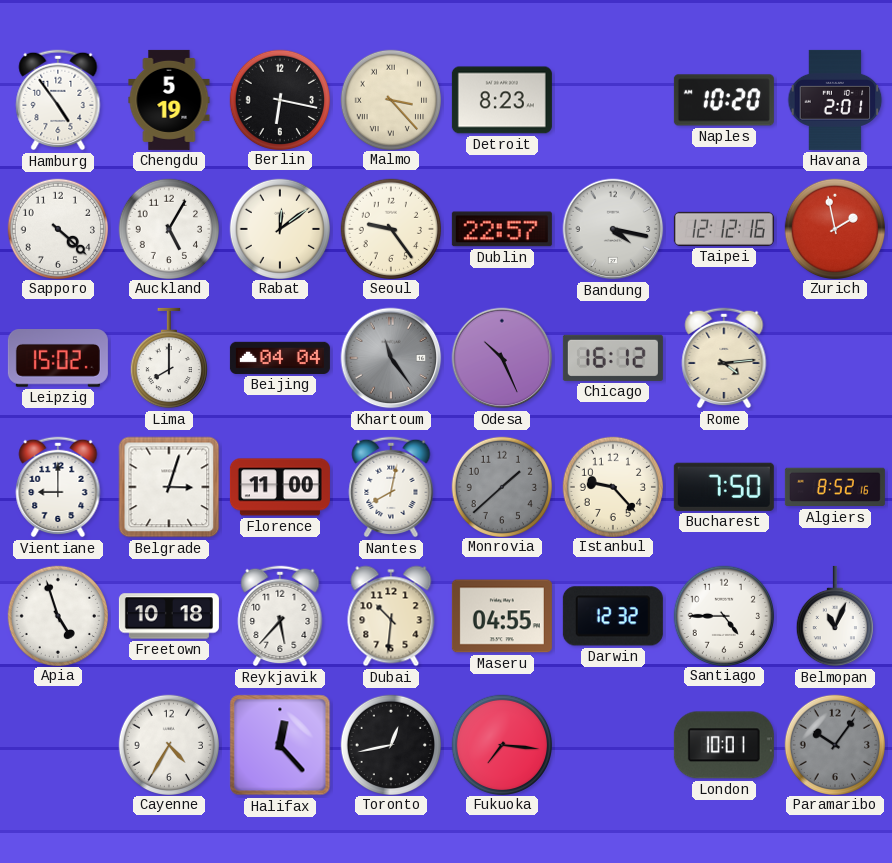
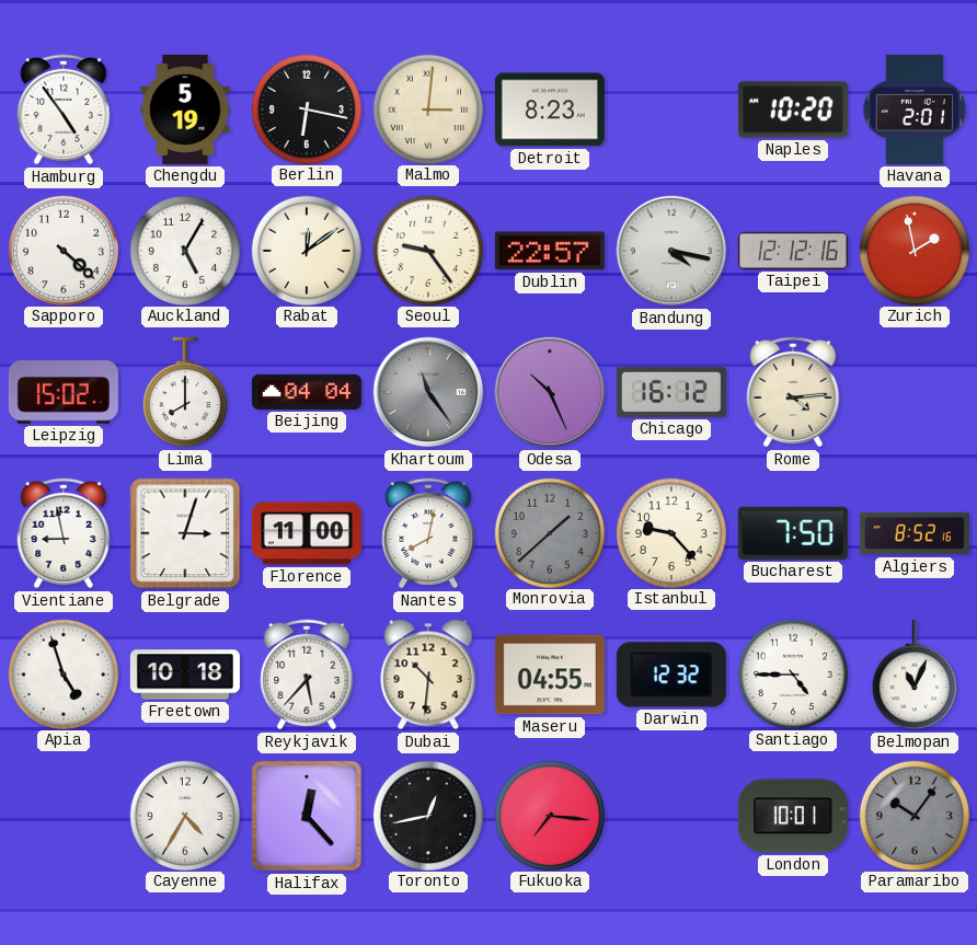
Malmo: 3:23 -> 3:01
Vientiane: 9:00 -> 8:58
